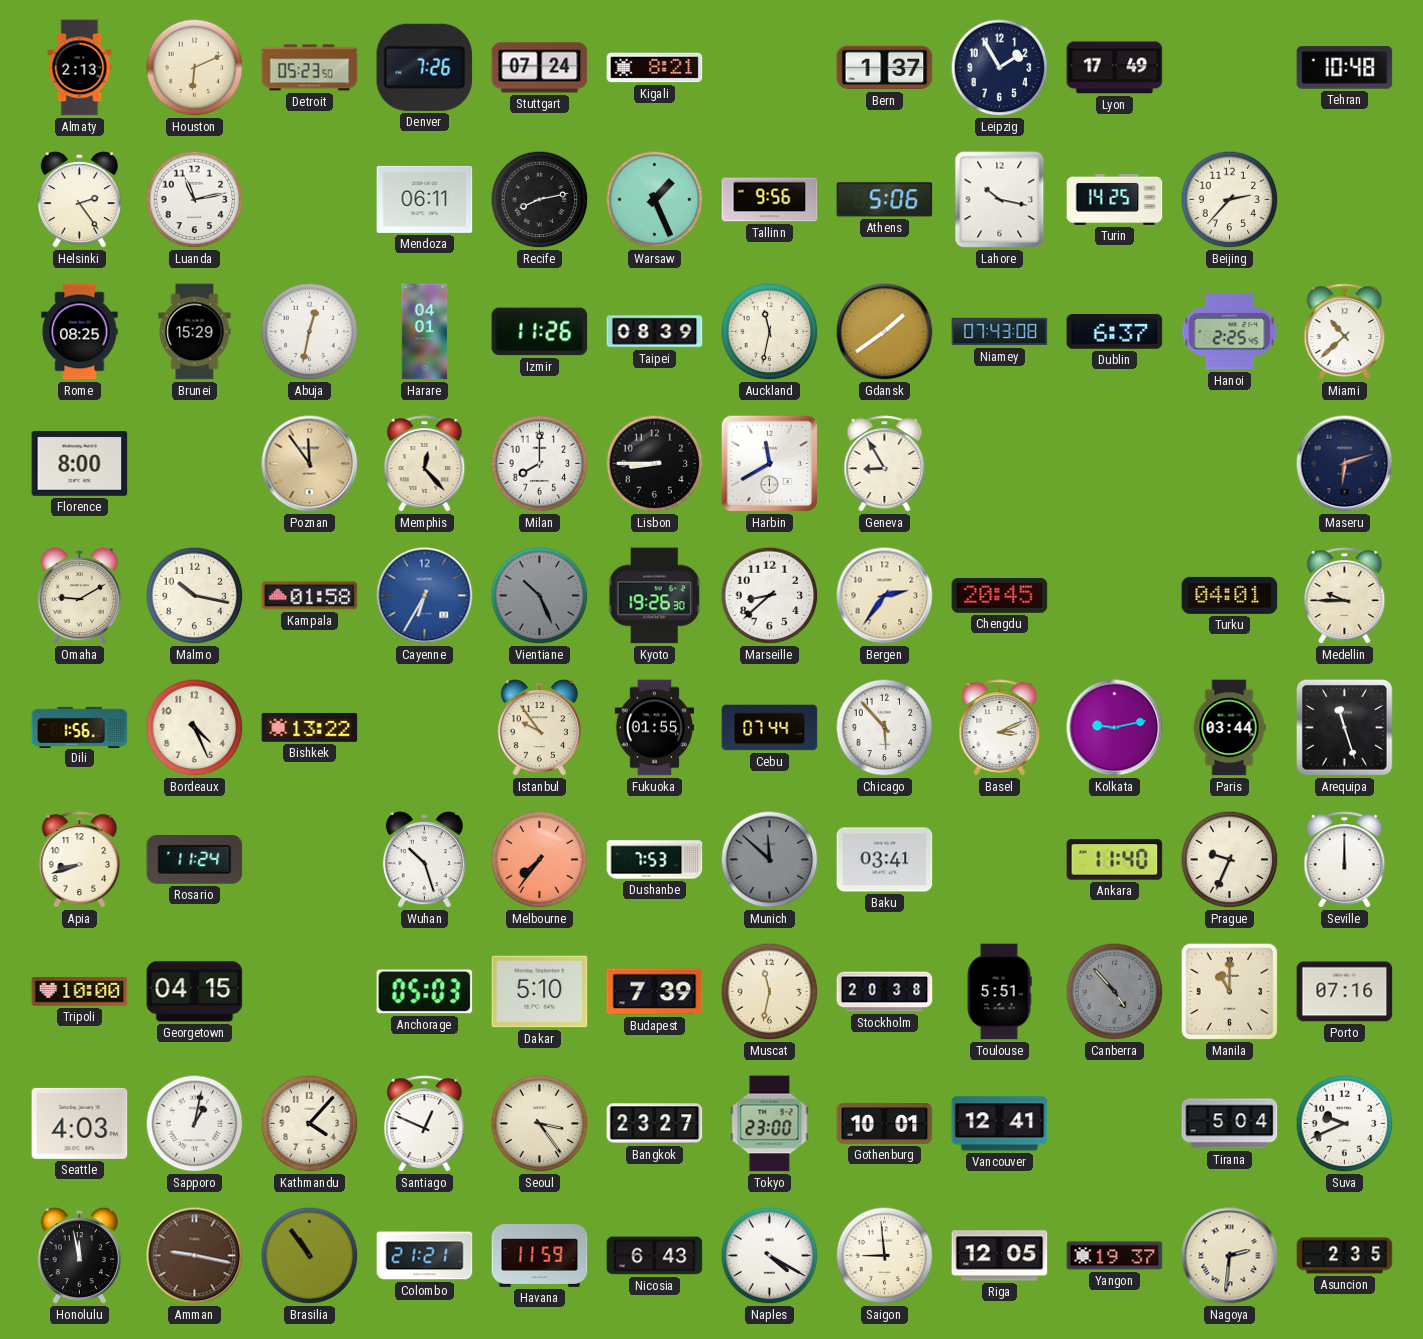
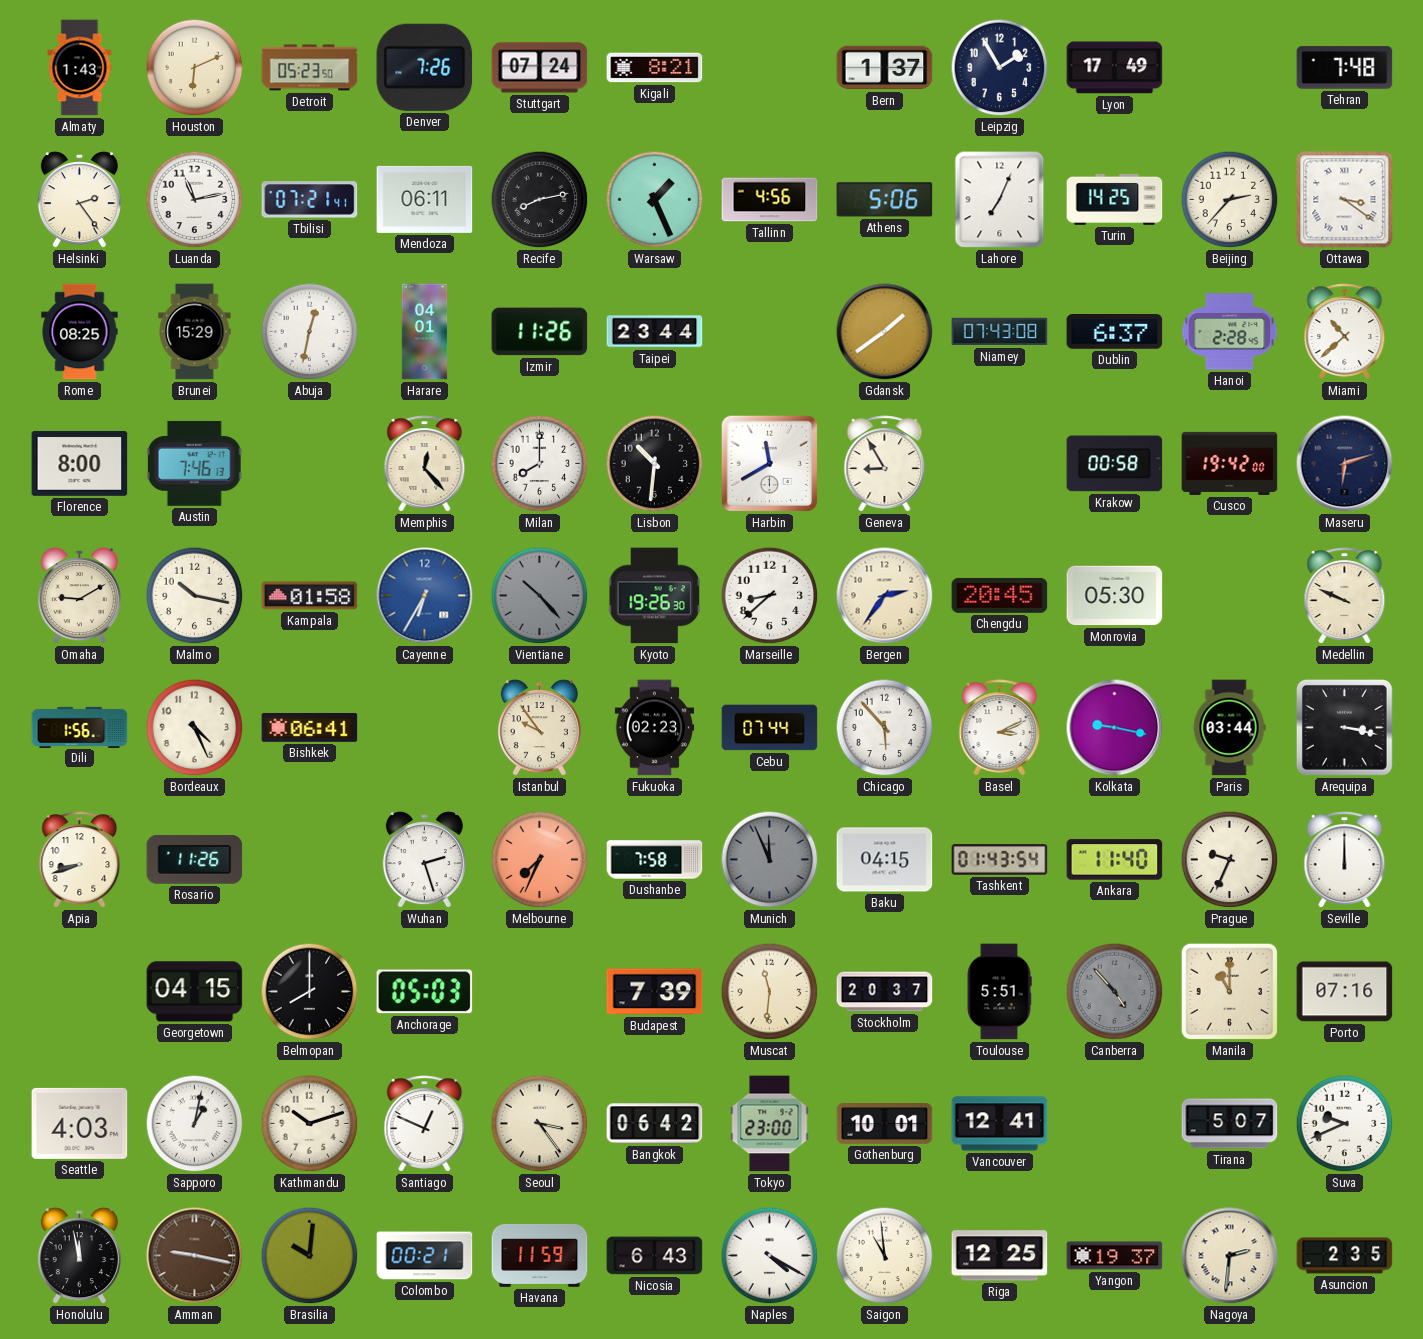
Almaty: 2:13 -> 1:43
Tehran: 10:48 -> 7:48
Tbilisi: none -> 07:21
Tallinn: 9:56 -> 4:56
Lahore: 10:17 -> 7:04
Ottawa: none -> 3:21
Taipei: 08:39 -> 23:44
Auckland: 11:32 -> none
Hanoi: 2:25 -> 2:28
Austin: none -> 7:46
Poznan: 11:54 -> none
Lisbon: 8:45 -> 10:31
Krakow: none -> 00:58
Cusco: none -> 19:42
Vientiane: 10:26 -> 10:23
Monrovia: none -> 05:30
Turku: 04:01 -> none
Medellin: 9:45 -> 9:49
Bishkek: 13:22 -> 06:41
Fukuoka: 01:55 -> 02:23
Kolkata: 9:13 -> 9:17
Arequipa: 11:27 -> 3:17
Rosario: 11:24 -> 11:26
Wuhan: 10:27 -> 2:27
Melbourne: 7:36 -> 7:34
Dushanbe: 7:53 -> 7:58
Munich: 11:52 -> 11:56
Baku: 03:41 -> 04:15
Tashkent: none -> 01:43
Tripoli: 10:00 -> none
Belmopan: none -> 8:00
Dakar: 5:10 -> none
Muscat: 11:32 -> 11:31
Stockholm: 20:38 -> 20:37
Kathmandu: 4:07 -> 10:12
Bangkok: 23:27 -> 06:42
Tirana: 5:04 -> 5:07
Brasilia: 10:54 -> 10:01
Colombo: 21:21 -> 00:21
Saigon: 8:59 -> 10:59
Riga: 12:05 -> 12:25
